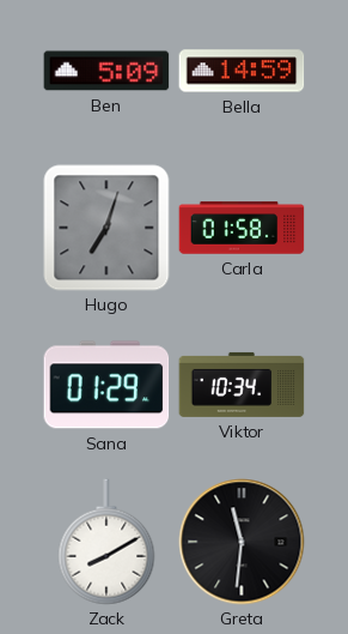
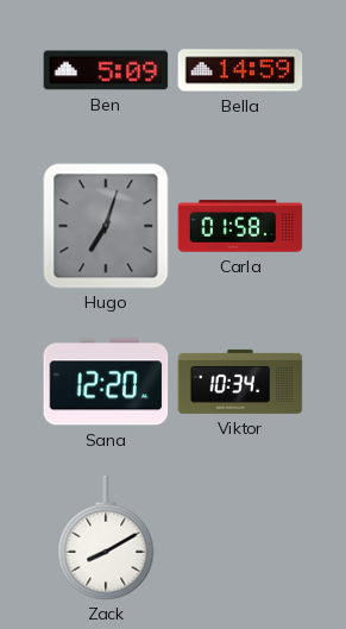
Sana: 01:29 -> 12:20
Greta: 11:31 -> none
